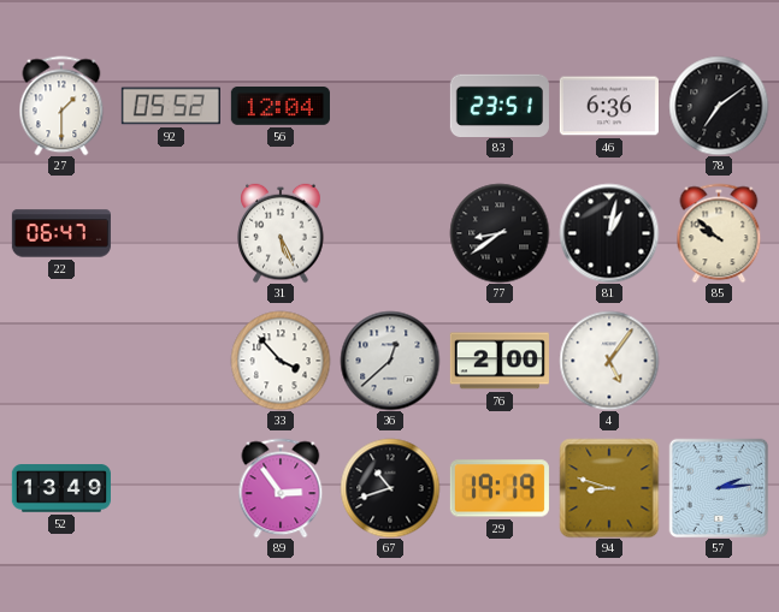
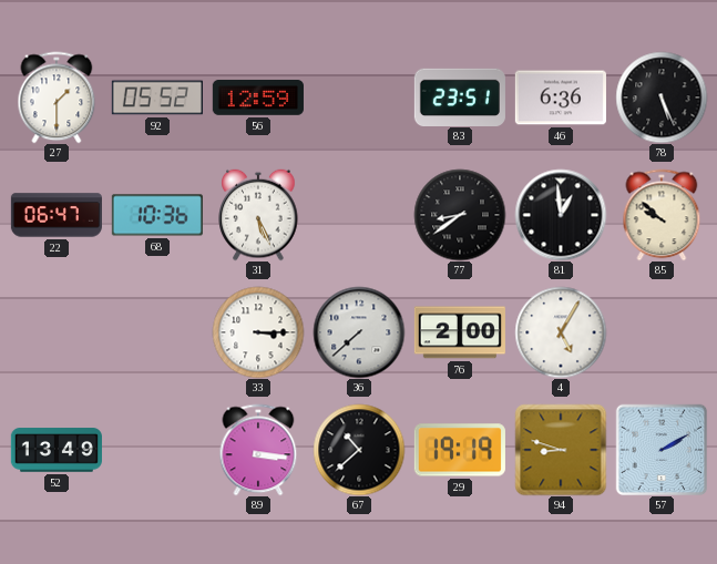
56: 12:04 -> 12:59
78: 7:09 -> 5:26
68: none -> 10:36
81: 1:02 -> 12:59
33: 3:53 -> 3:15
36: 12:38 -> 7:38
4: 5:06 -> 5:05
89: 2:54 -> 3:16
67: 10:42 -> 10:38
57: 2:14 -> 2:10
